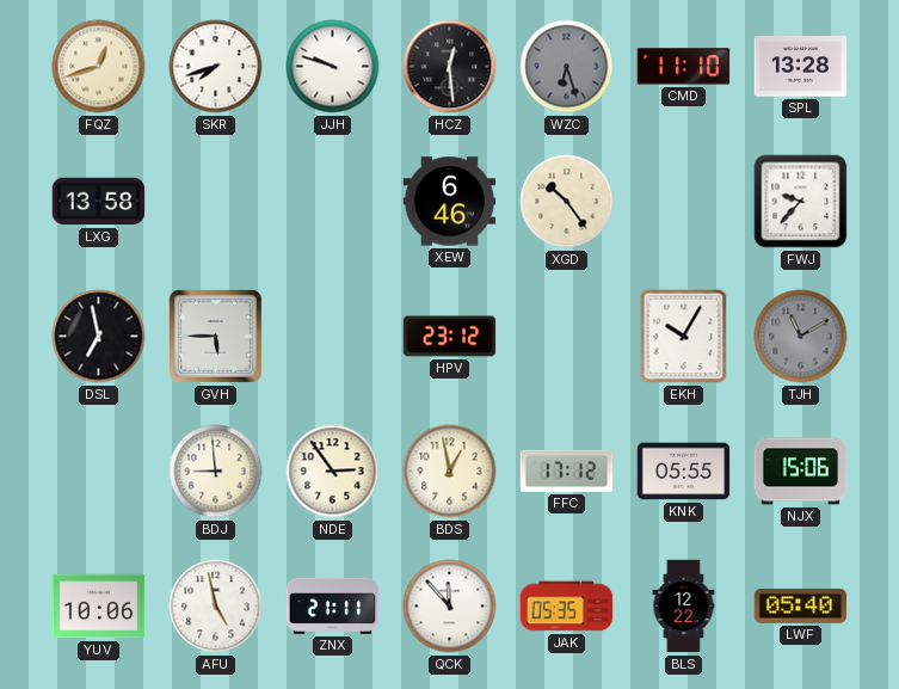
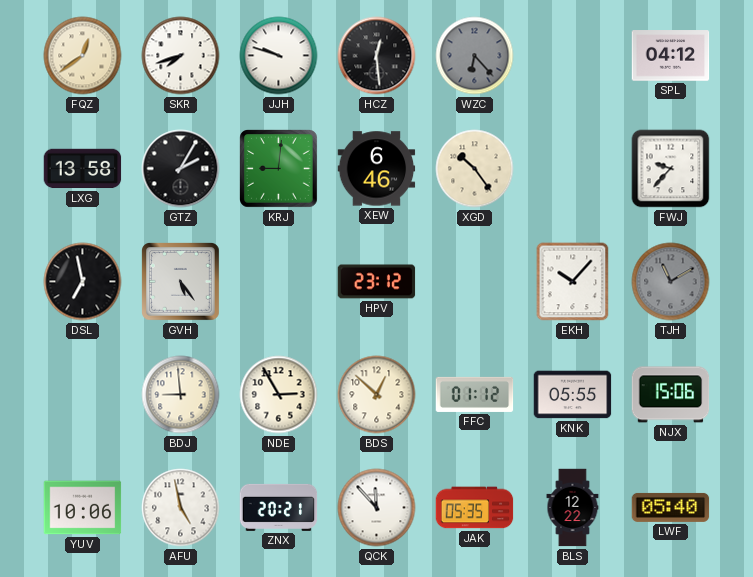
FQZ: 12:42 -> 12:39
WZC: 6:27 -> 6:23
CMD: 11:10 -> none
SPL: 13:28 -> 04:12
GTZ: none -> 2:05
KRJ: none -> 9:01
GVH: 5:45 -> 5:24
EKH: 10:05 -> 10:07
NDE: 2:54 -> 2:55
BDS: 12:58 -> 12:52
FFC: 17:12 -> 01:12
ZNX: 21:11 -> 20:21
